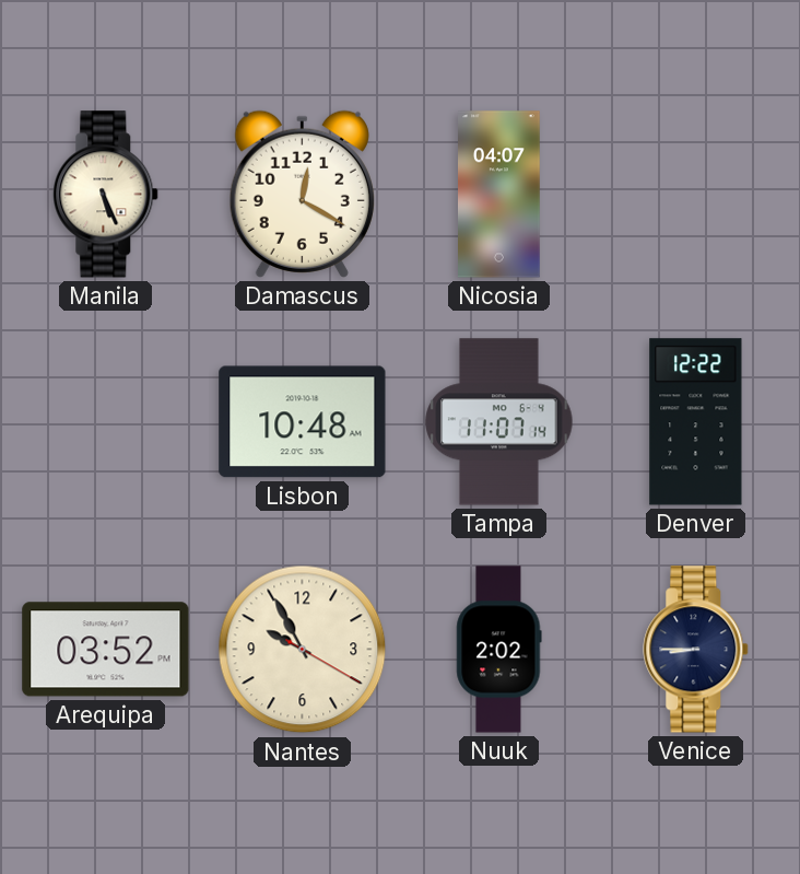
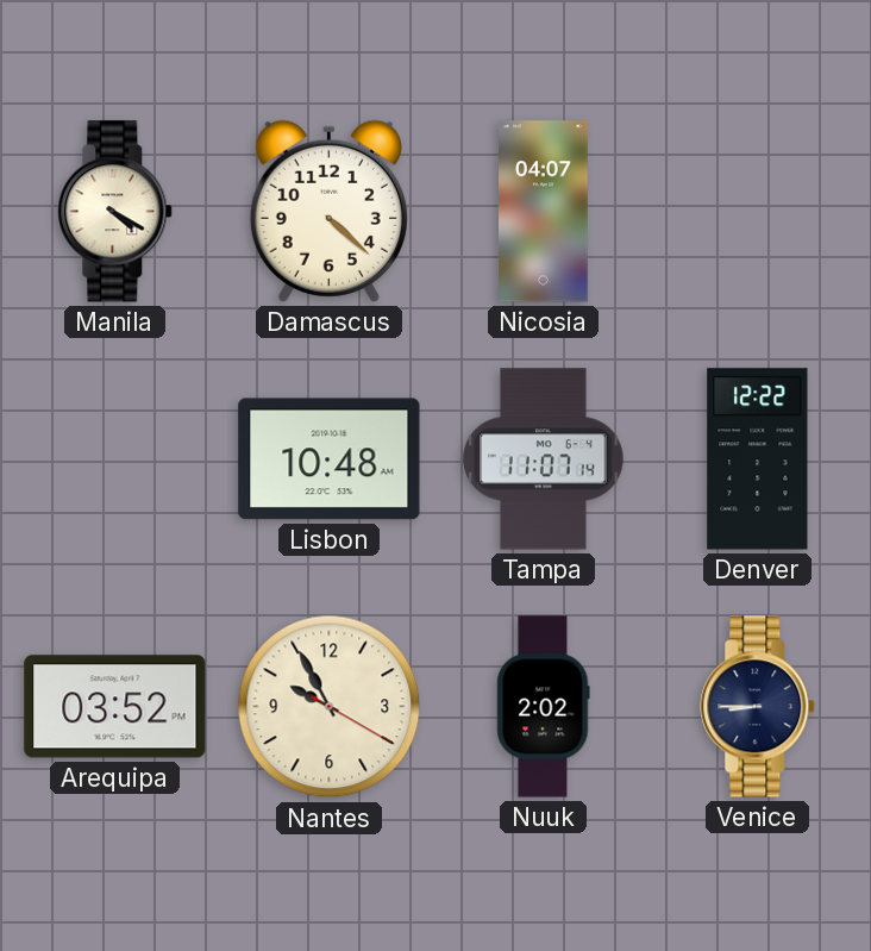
Manila: 5:26 -> 4:20
Damascus: 12:20 -> 4:22
